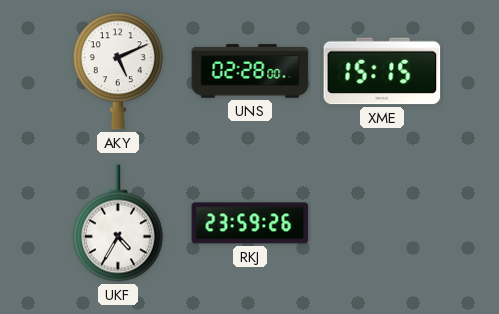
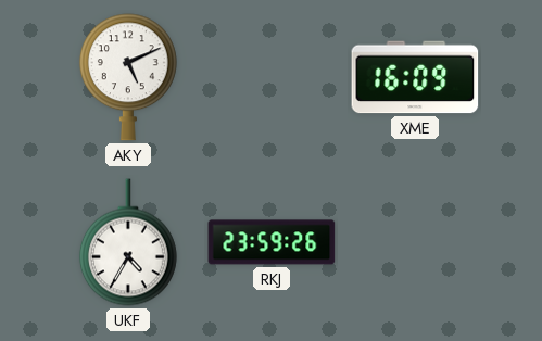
UNS: 02:28 -> none
XME: 15:15 -> 16:09
